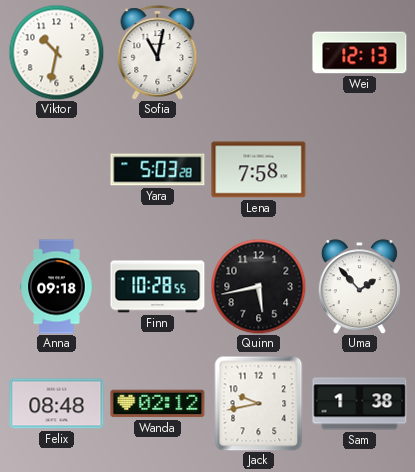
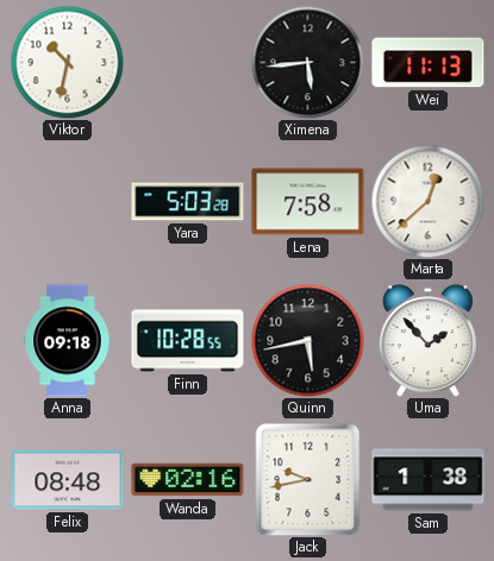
Sofia: 11:02 -> none
Ximena: none -> 5:44
Wei: 12:13 -> 11:13
Marta: none -> 12:38
Wanda: 02:12 -> 02:16
